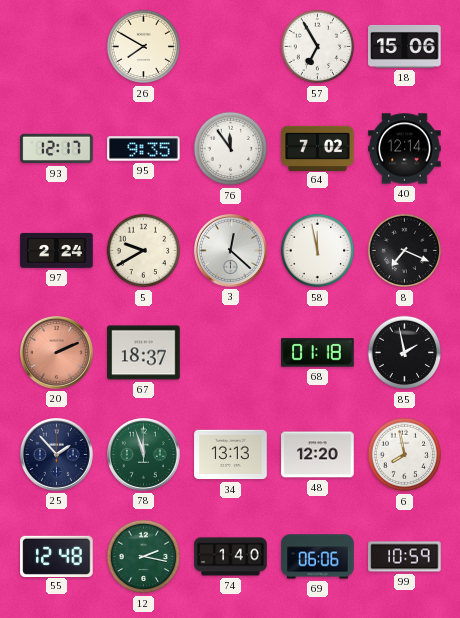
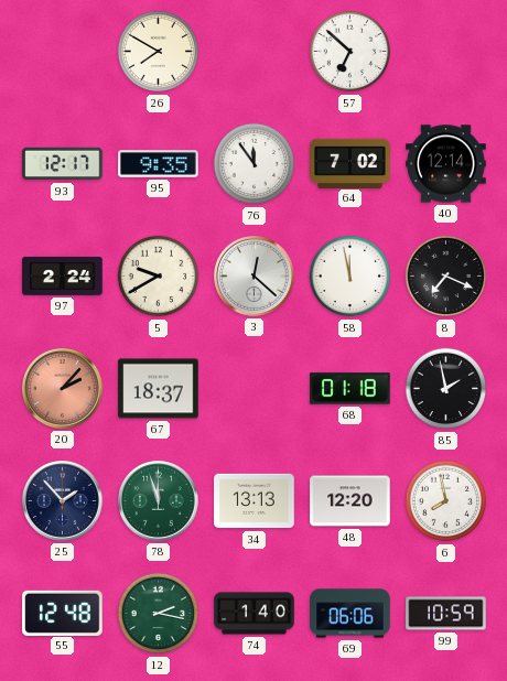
57: 6:55 -> 6:52
18: 15:06 -> none
20: 2:11 -> 2:07
